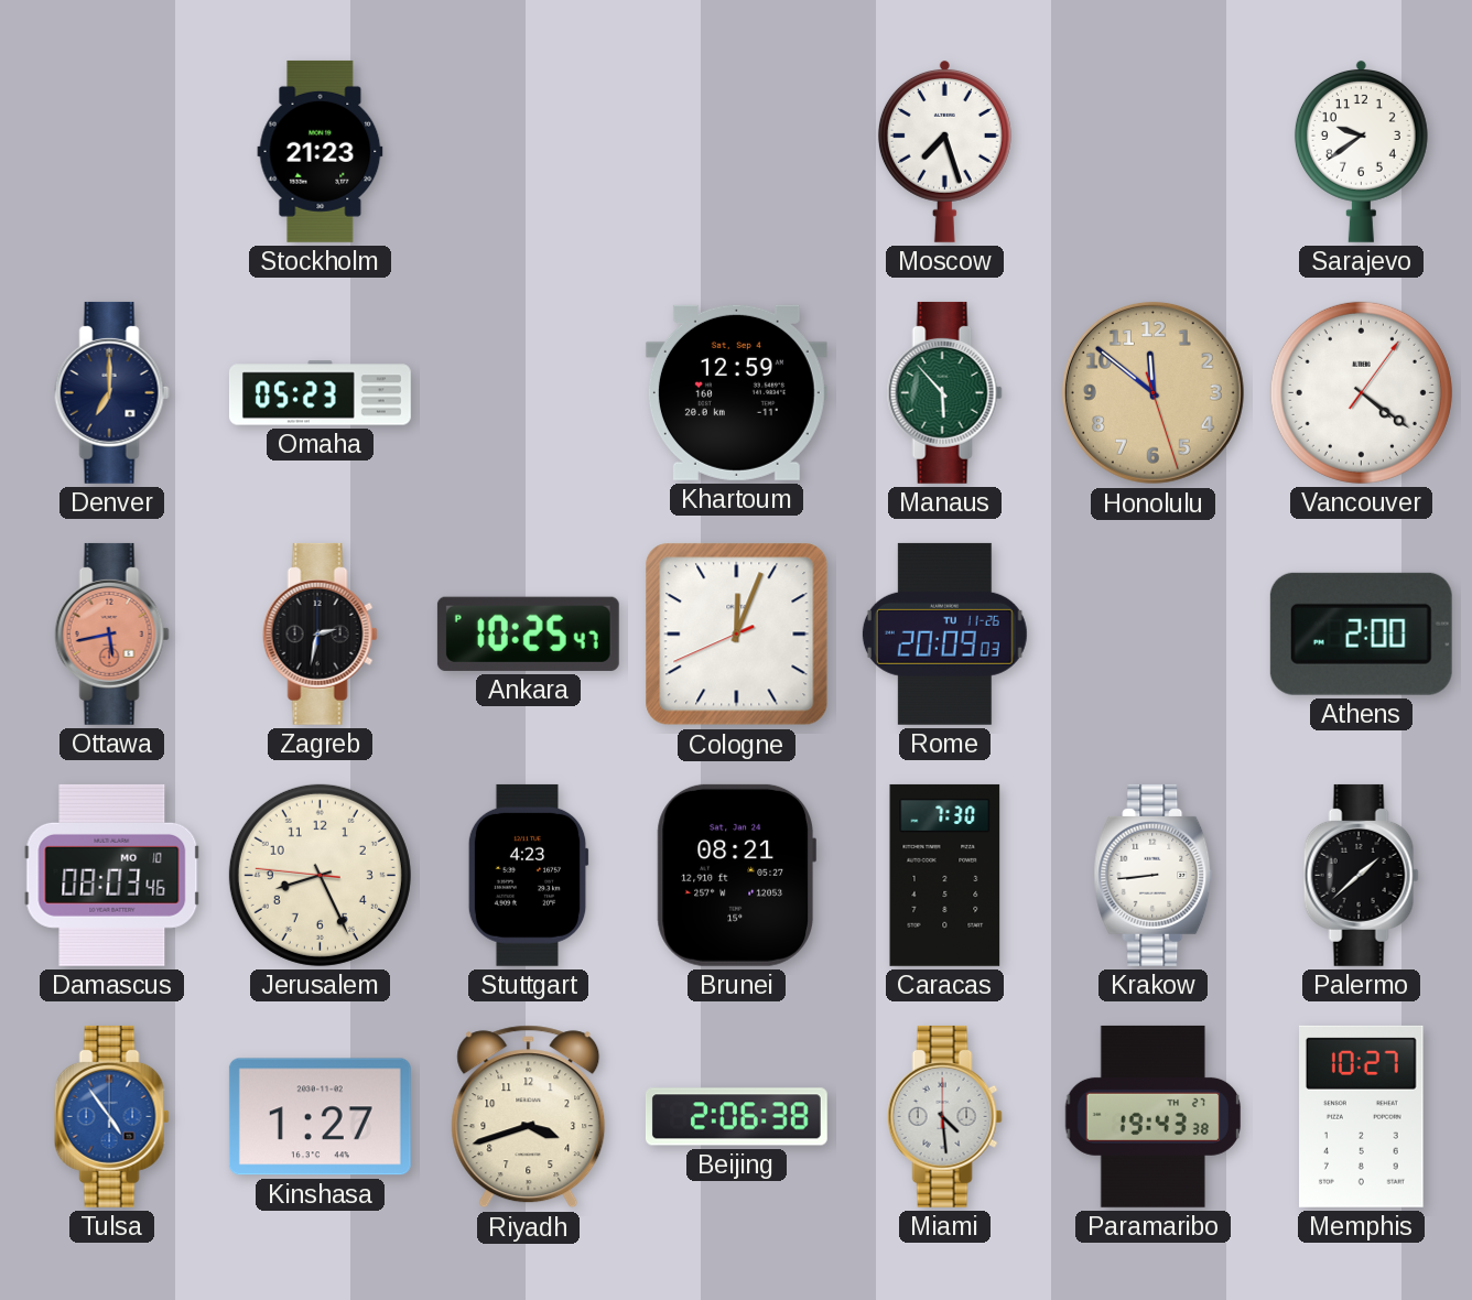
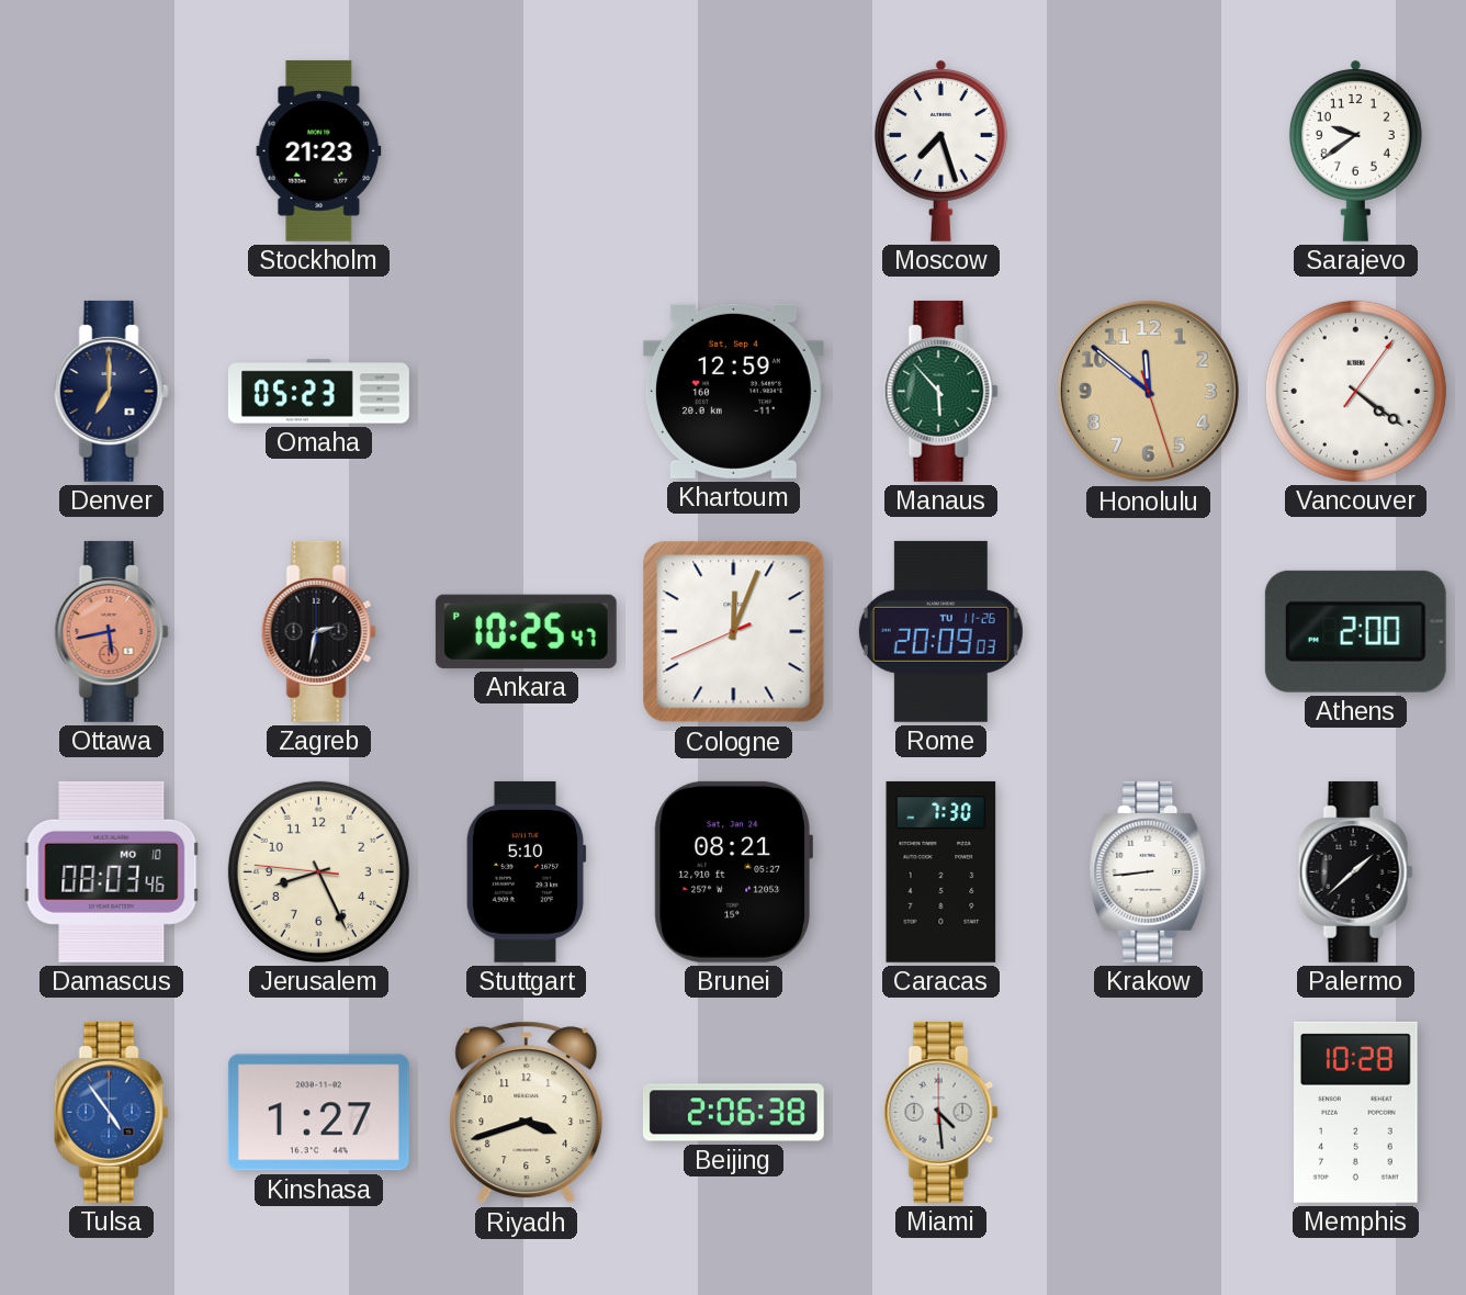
Stuttgart: 4:23 -> 5:10
Paramaribo: 19:43 -> none
Memphis: 10:27 -> 10:28
